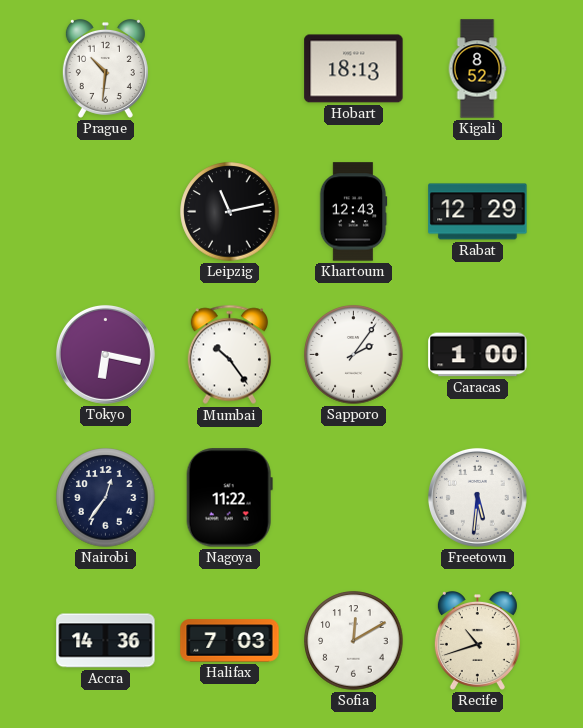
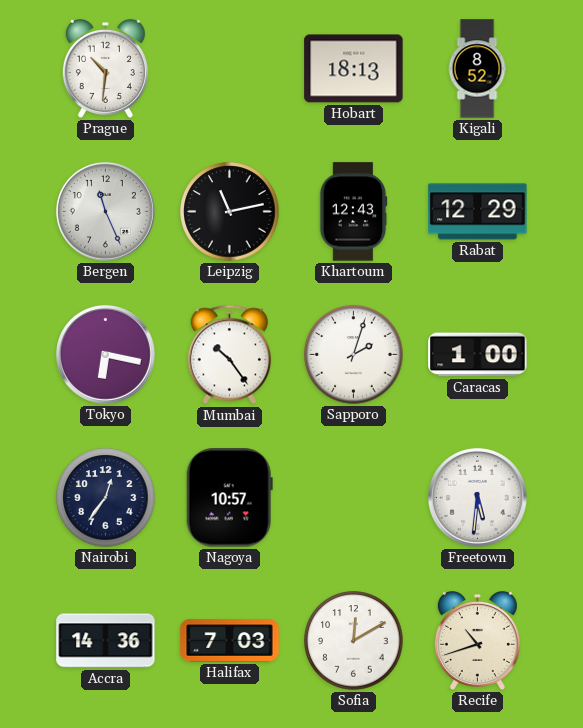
Bergen: none -> 11:26
Sapporo: 2:06 -> 2:03
Nagoya: 11:22 -> 10:57
